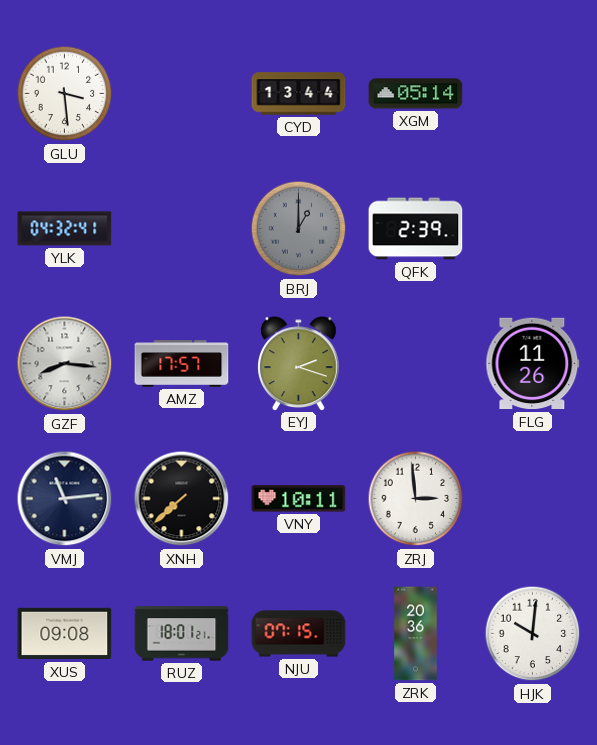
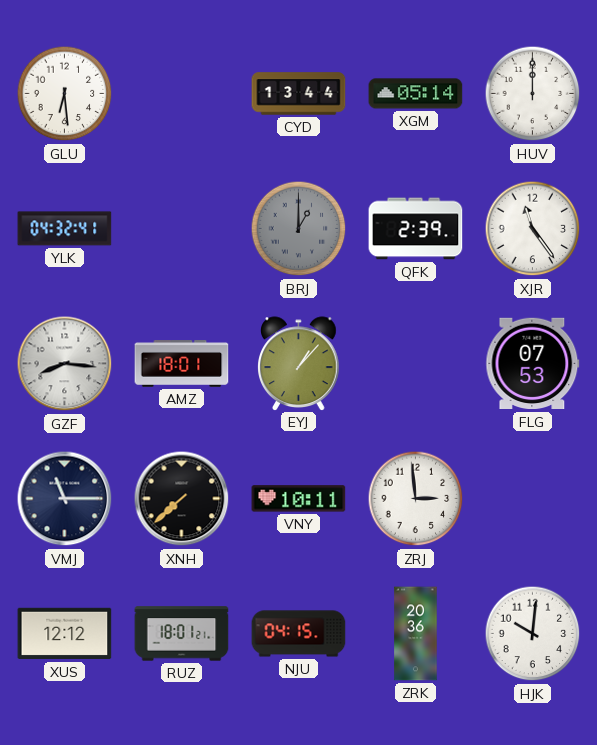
GLU: 3:29 -> 6:29
HUV: none -> 12:00
XJR: none -> 11:24
AMZ: 17:57 -> 18:01
EYJ: 2:18 -> 1:07
FLG: 11:26 -> 07:53
VMJ: 11:14 -> 11:15
XUS: 09:08 -> 12:12
NJU: 07:15 -> 04:15
